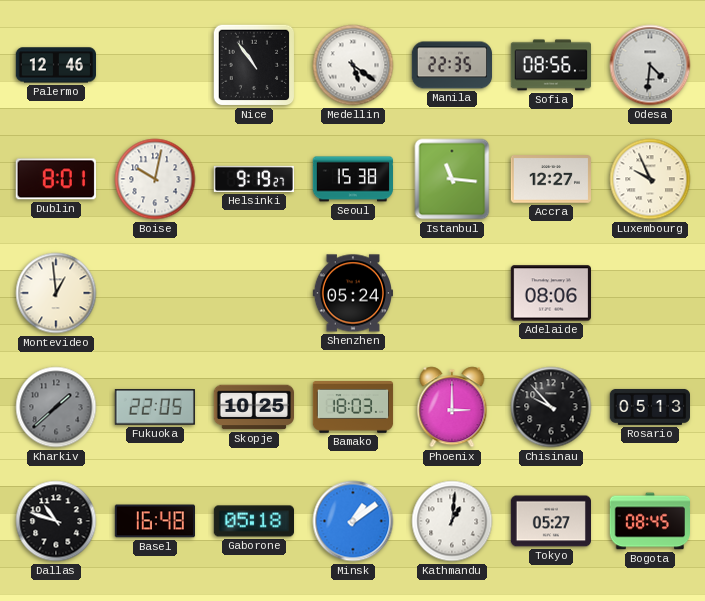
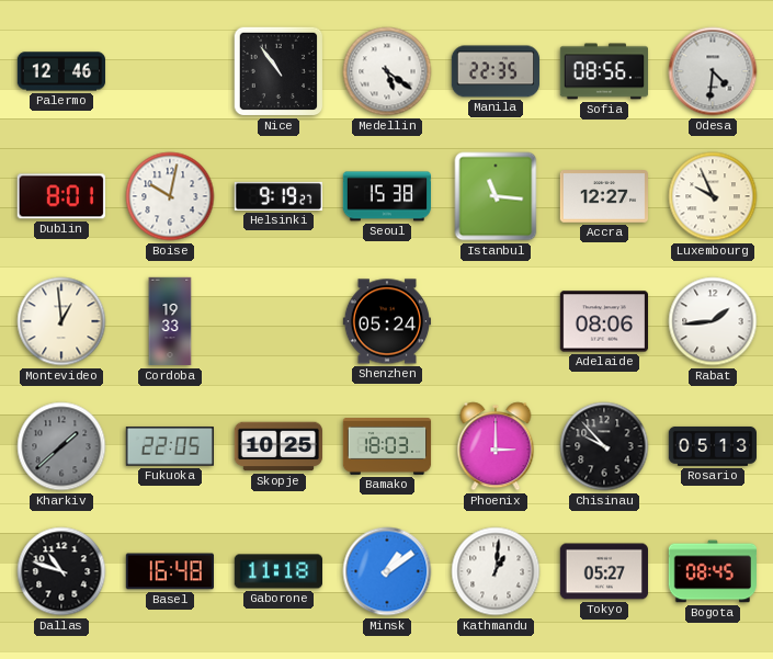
Cordoba: none -> 19:33
Rabat: none -> 1:44
Gaborone: 05:18 -> 11:18
